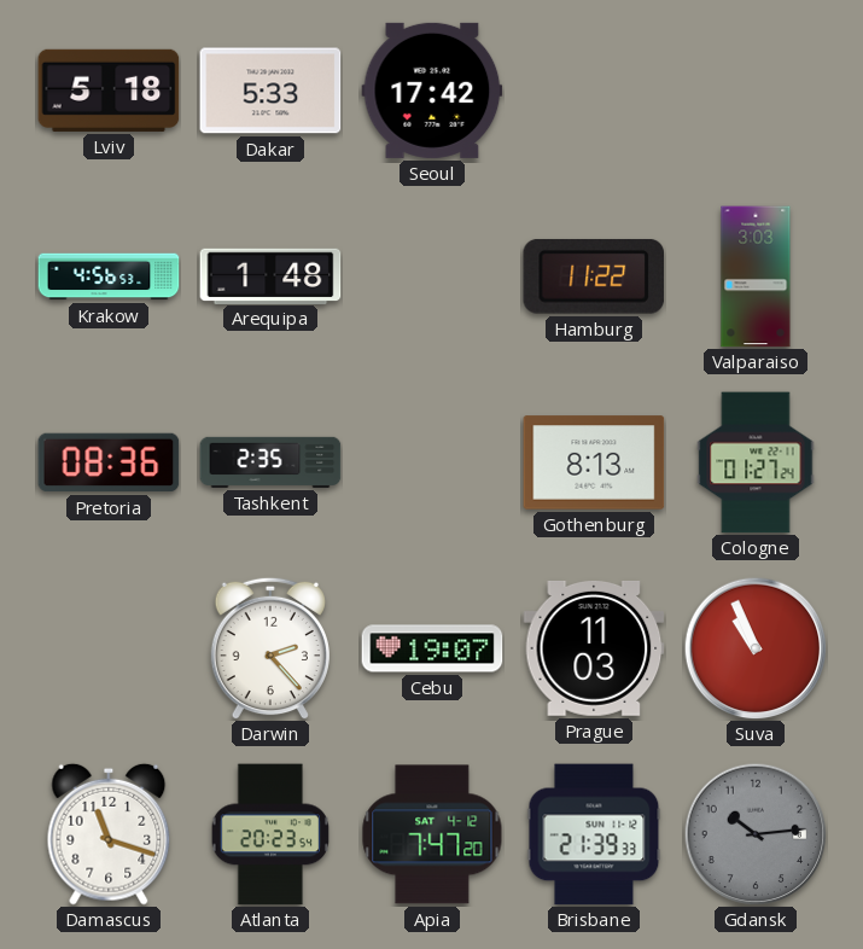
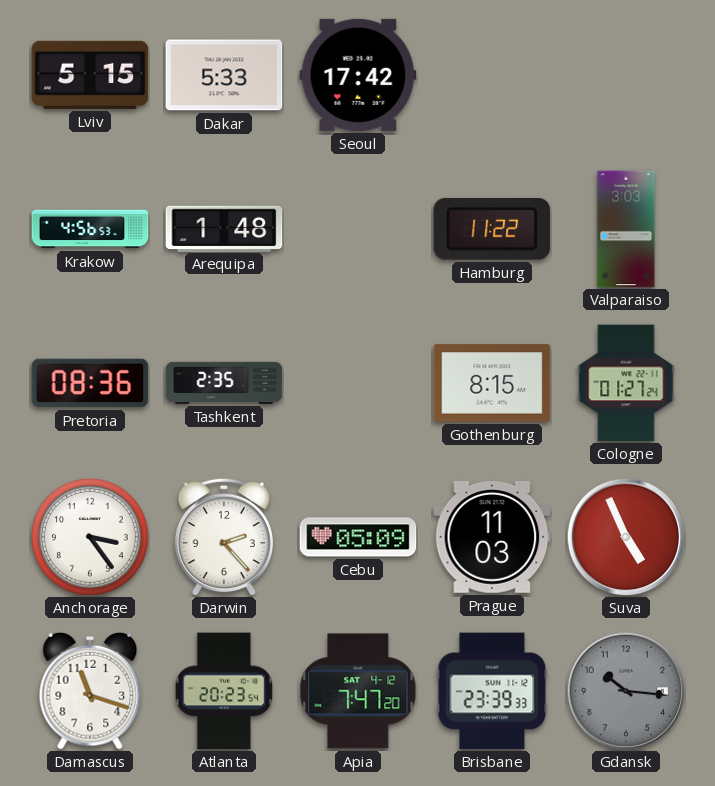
Lviv: 5:18 -> 5:15
Gothenburg: 8:13 -> 8:15
Anchorage: none -> 3:24
Cebu: 19:07 -> 05:09
Suva: 10:56 -> 4:56
Brisbane: 21:39 -> 23:39
Gdansk: 10:14 -> 10:16
